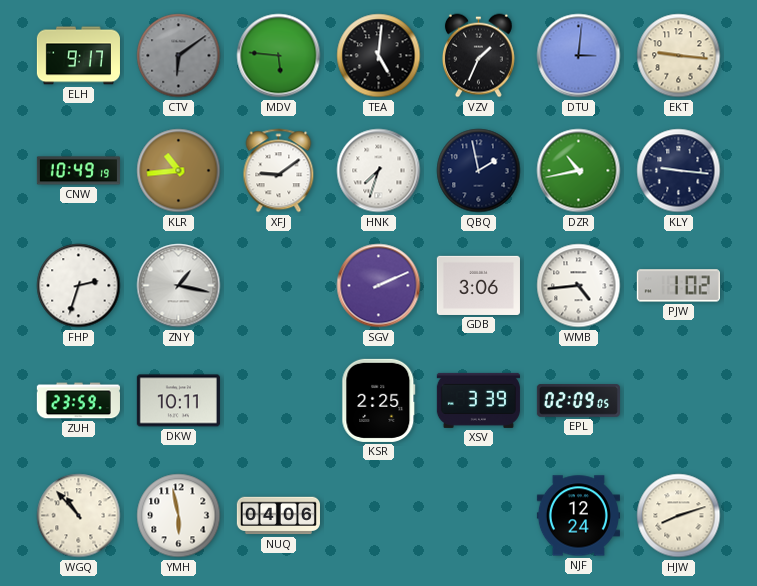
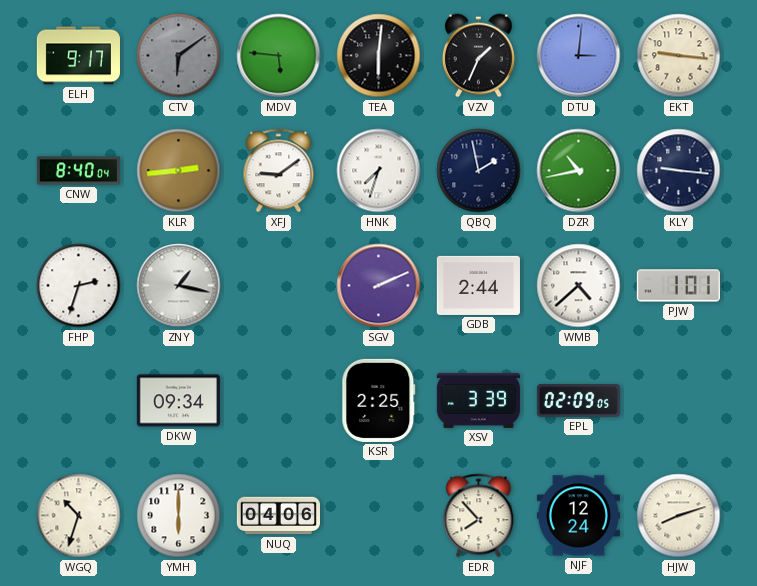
TEA: 5:01 -> 6:01
CNW: 10:49 -> 8:40
KLR: 10:44 -> 2:44
GDB: 3:06 -> 2:44
WMB: 4:44 -> 4:38
PJW: 1:02 -> 1:01
ZUH: 23:59 -> none
DKW: 10:11 -> 09:34
WGQ: 10:53 -> 10:33
YMH: 5:58 -> 6:00
EDR: none -> 7:53
